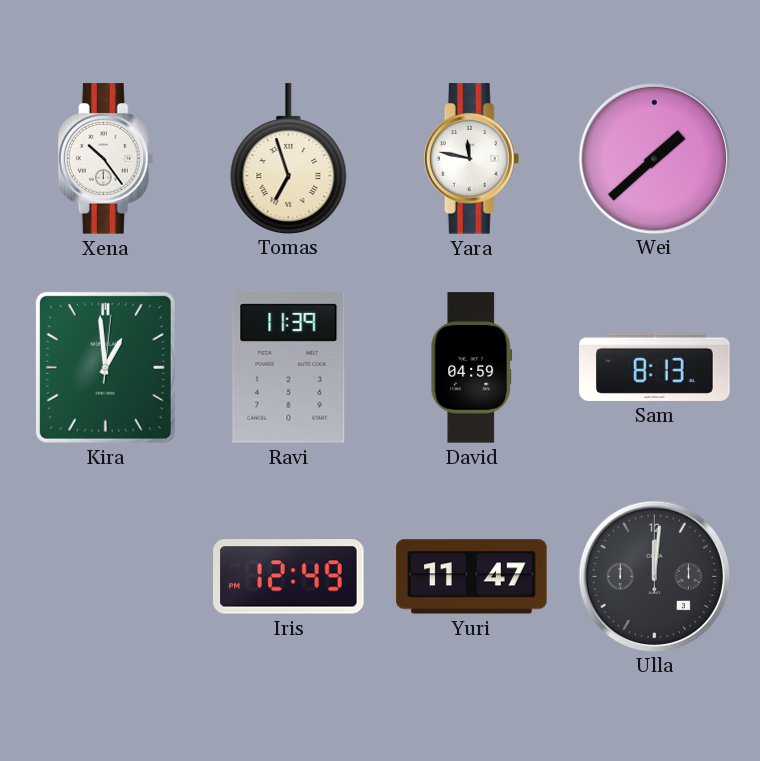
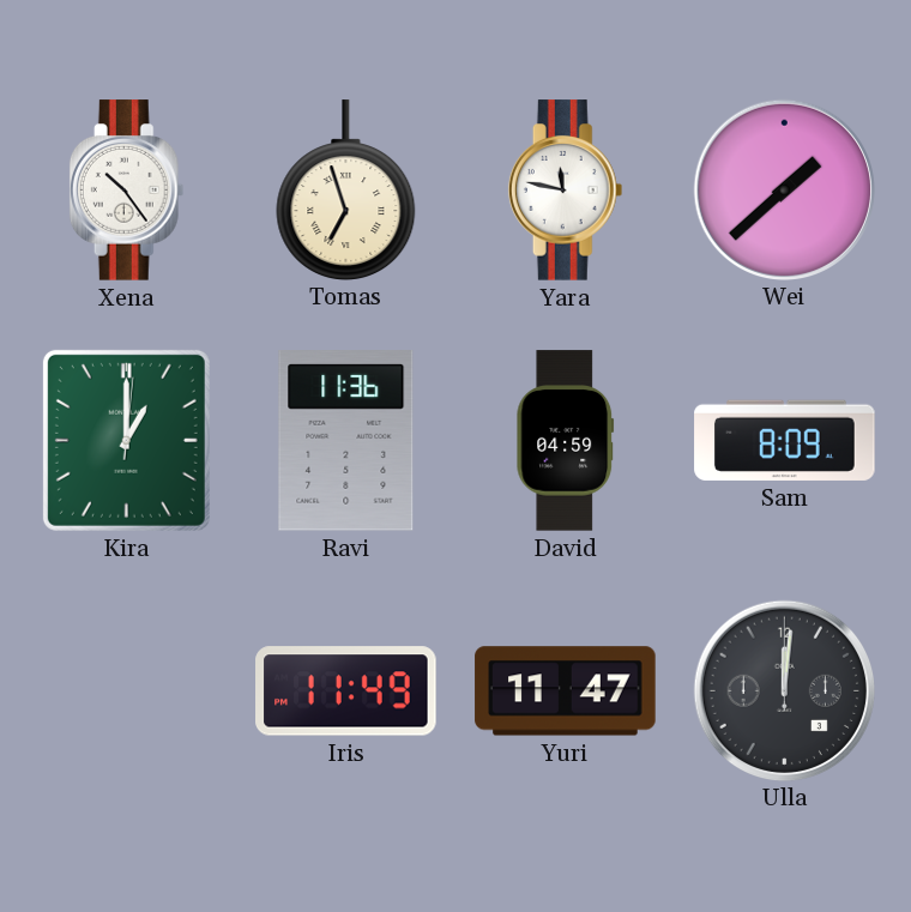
Kira: 12:59 -> 1:00
Ravi: 11:39 -> 11:36
Sam: 8:13 -> 8:09
Iris: 12:49 -> 11:49
